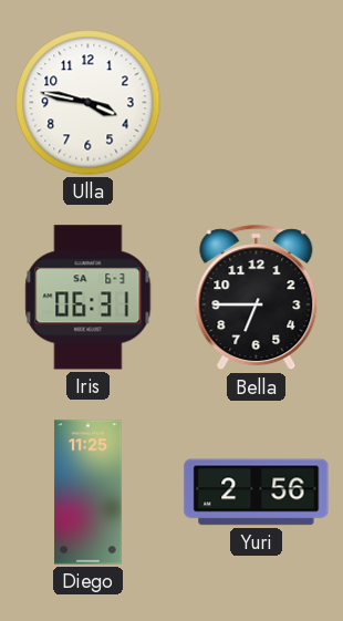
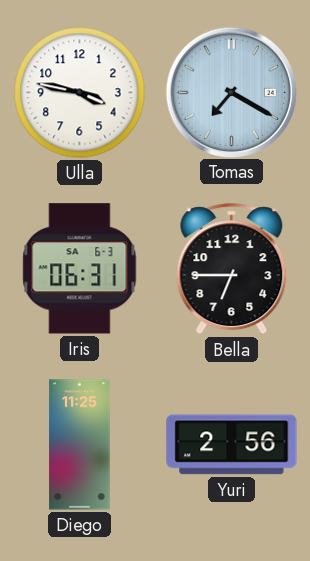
Tomas: none -> 7:20
